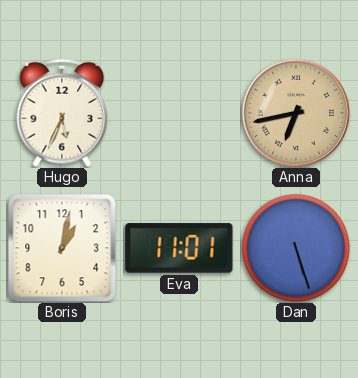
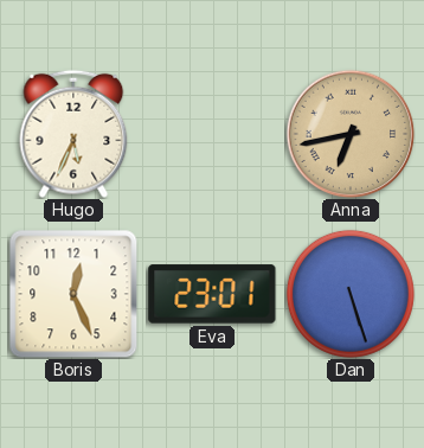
Boris: 1:02 -> 12:26
Eva: 11:01 -> 23:01
